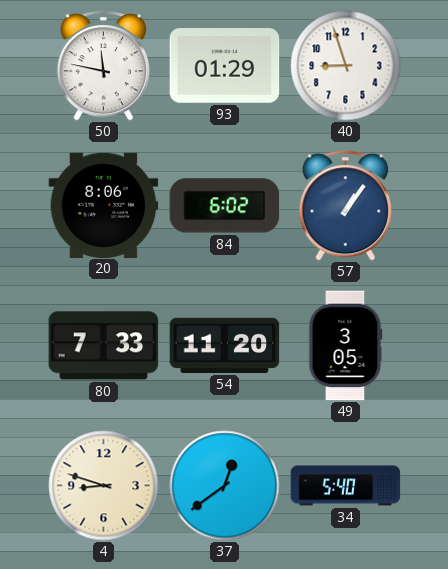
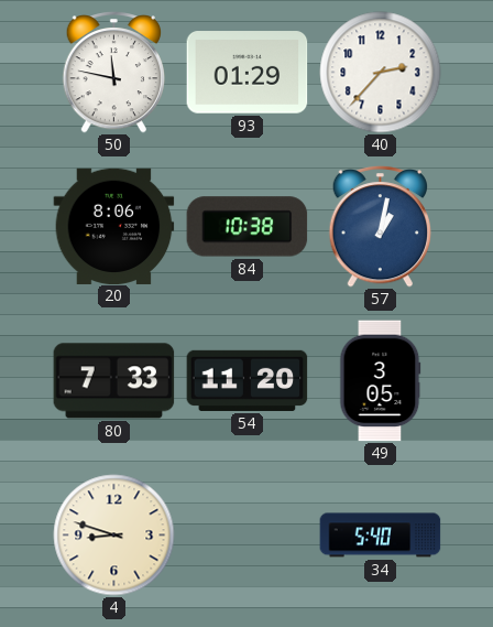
40: 8:57 -> 2:37
84: 6:02 -> 10:38
57: 1:06 -> 1:02
37: 12:39 -> none
